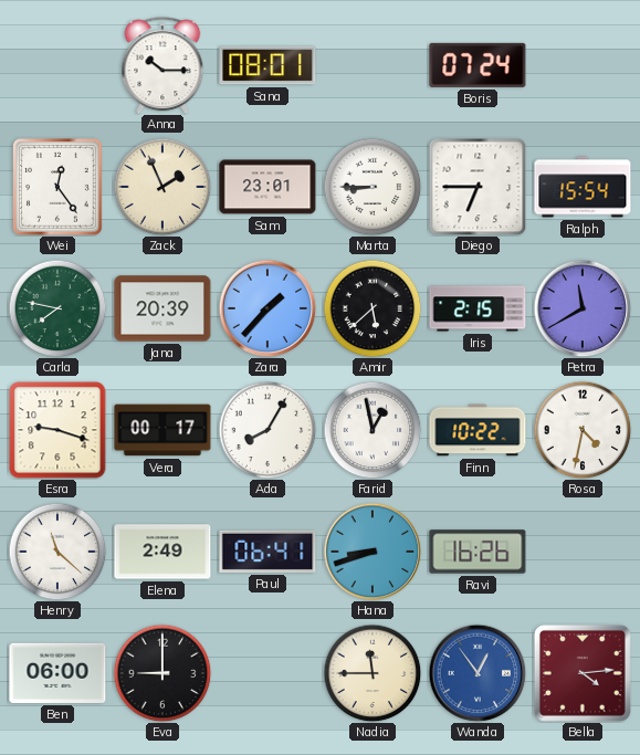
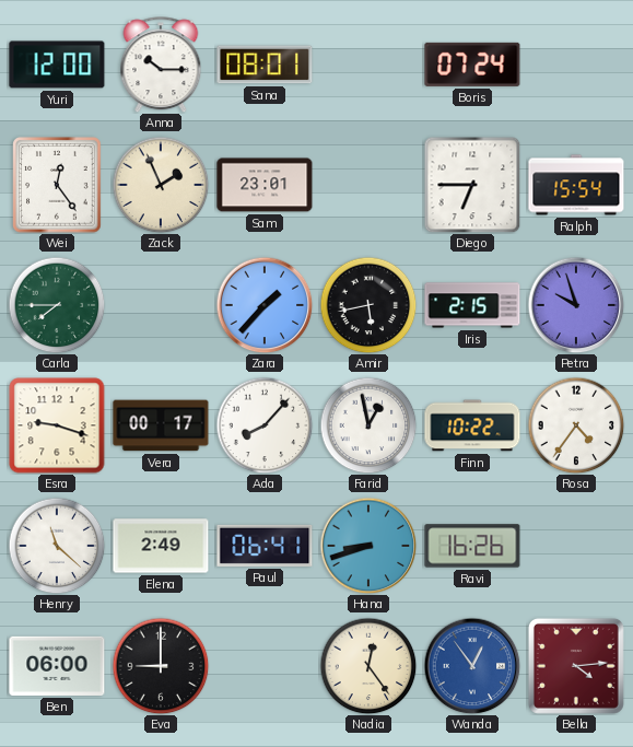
Yuri: none -> 12:00
Marta: 8:45 -> none
Carla: 7:47 -> 7:45
Jana: 20:39 -> none
Amir: 5:38 -> 5:43
Petra: 11:40 -> 9:57
Ada: 8:05 -> 8:07
Rosa: 4:32 -> 4:36
Nadia: 11:45 -> 12:24
